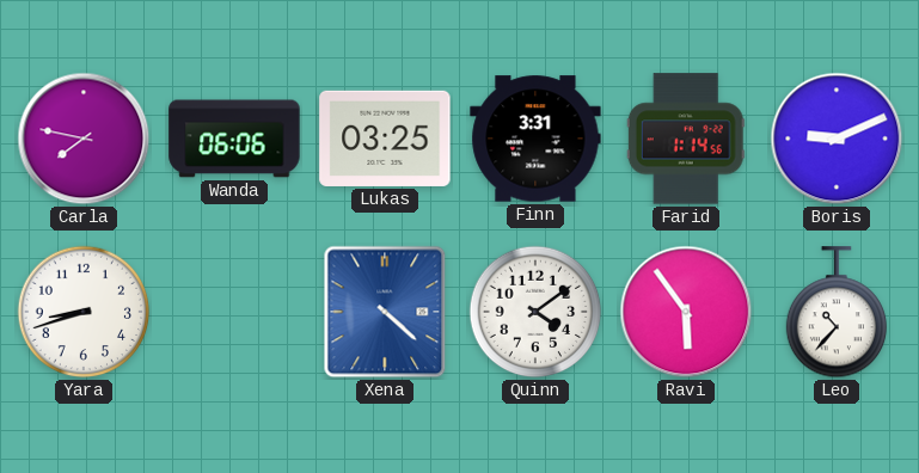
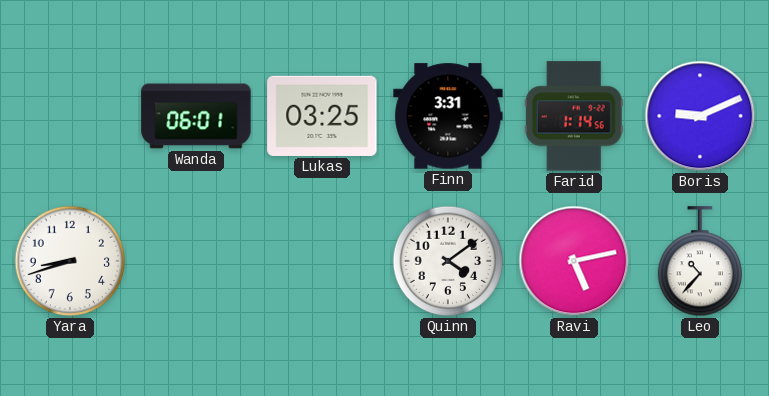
Carla: 7:47 -> none
Wanda: 06:06 -> 06:01
Xena: 4:22 -> none
Ravi: 5:54 -> 5:13
